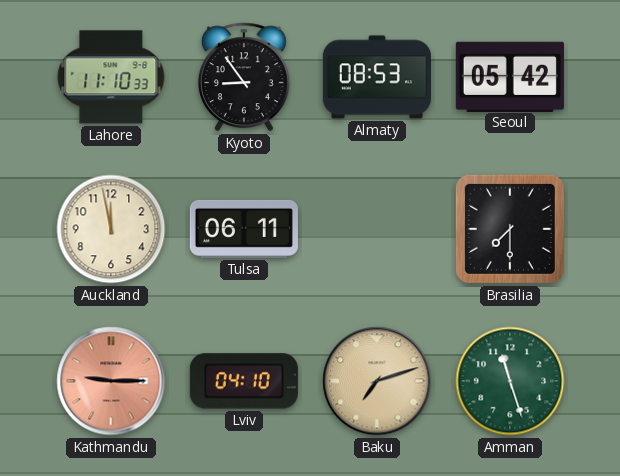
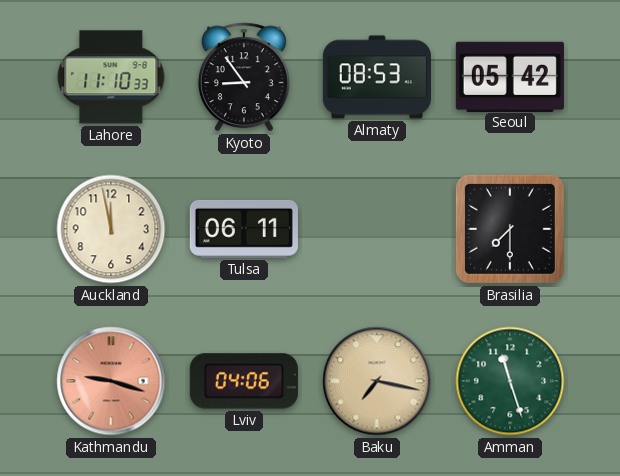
Kathmandu: 9:15 -> 9:18
Lviv: 04:10 -> 04:06
Baku: 7:12 -> 7:17
